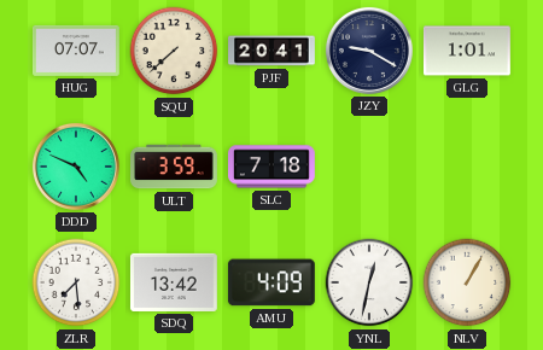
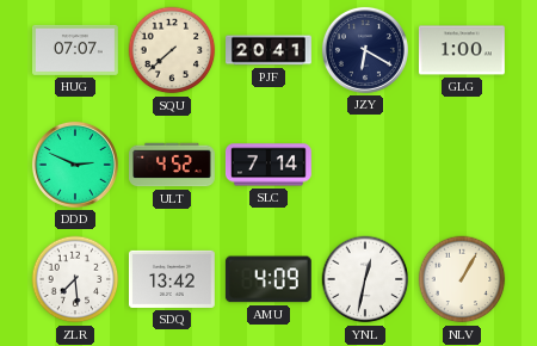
JZY: 9:20 -> 6:20
GLG: 1:01 -> 1:00
DDD: 4:49 -> 2:49
ULT: 3:59 -> 4:52
SLC: 7:18 -> 7:14
